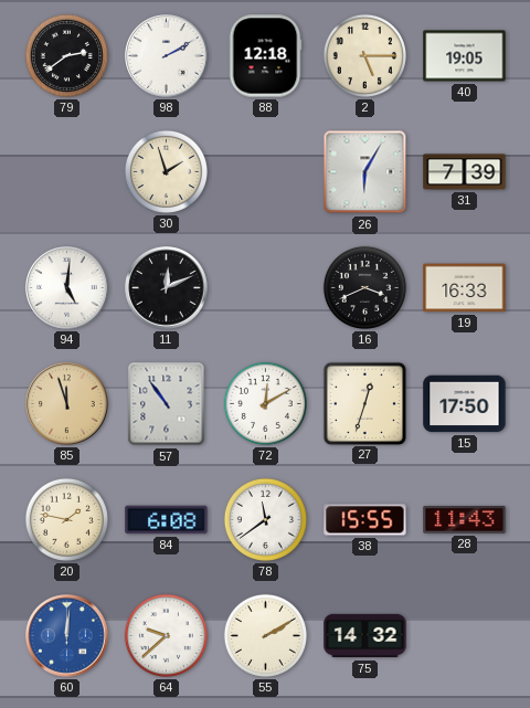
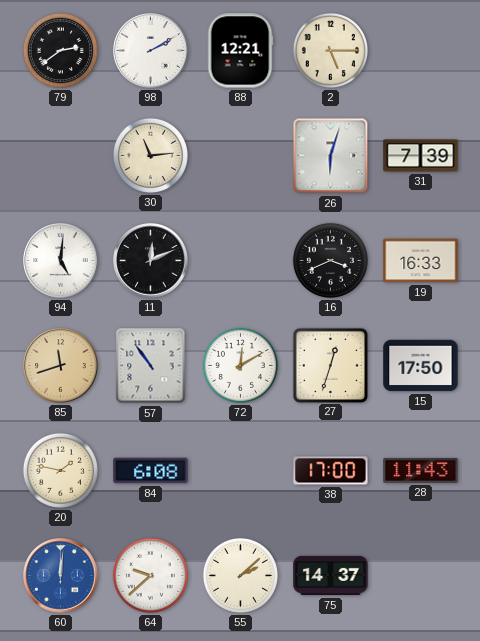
88: 12:18 -> 12:21
40: 19:05 -> none
30: 1:57 -> 11:14
26: 6:05 -> 6:03
85: 11:57 -> 11:42
78: 11:39 -> none
38: 15:55 -> 17:00
55: 2:10 -> 2:08
75: 14:32 -> 14:37
